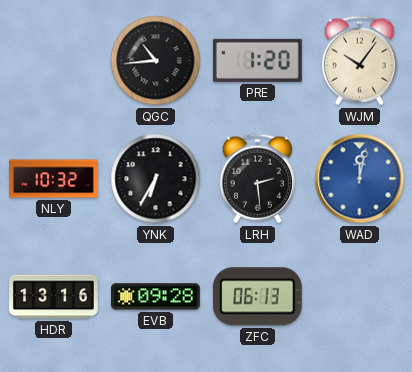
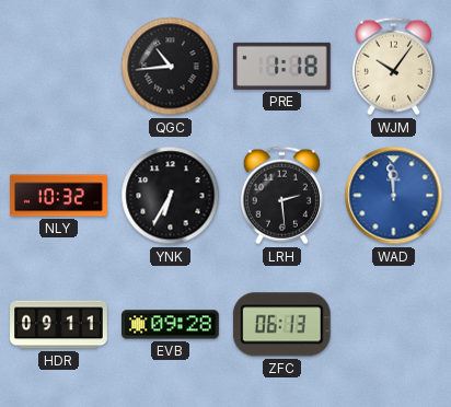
PRE: 1:20 -> 1:18
WAD: 12:02 -> 11:59
HDR: 13:16 -> 09:11
